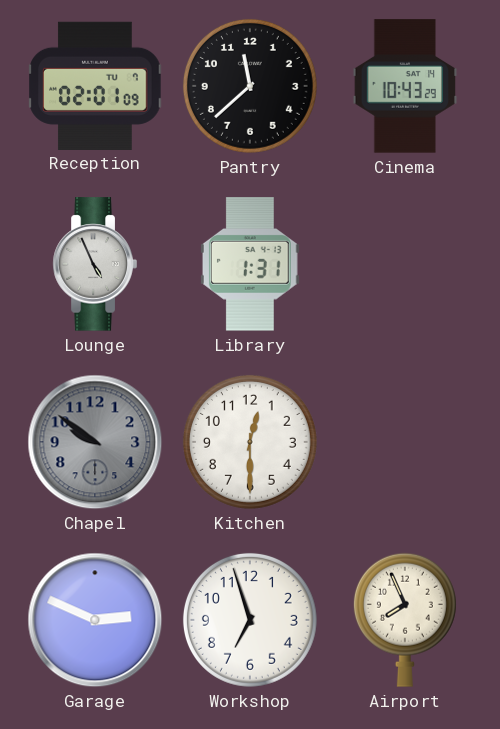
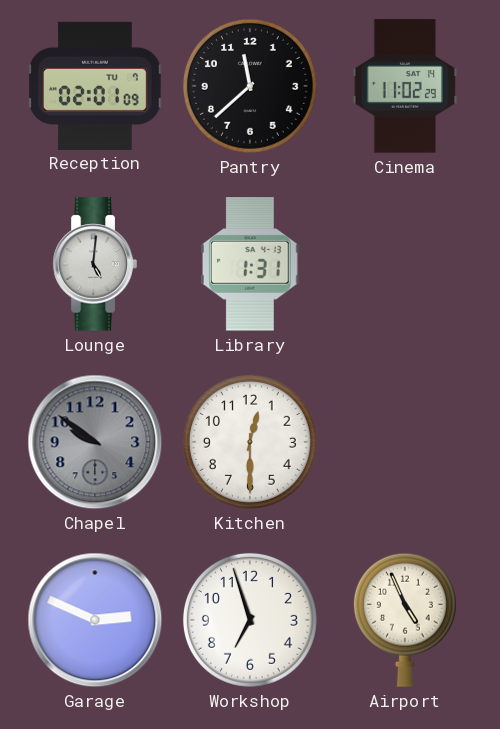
Cinema: 10:43 -> 11:02
Lounge: 4:56 -> 5:01
Airport: 7:56 -> 4:56
